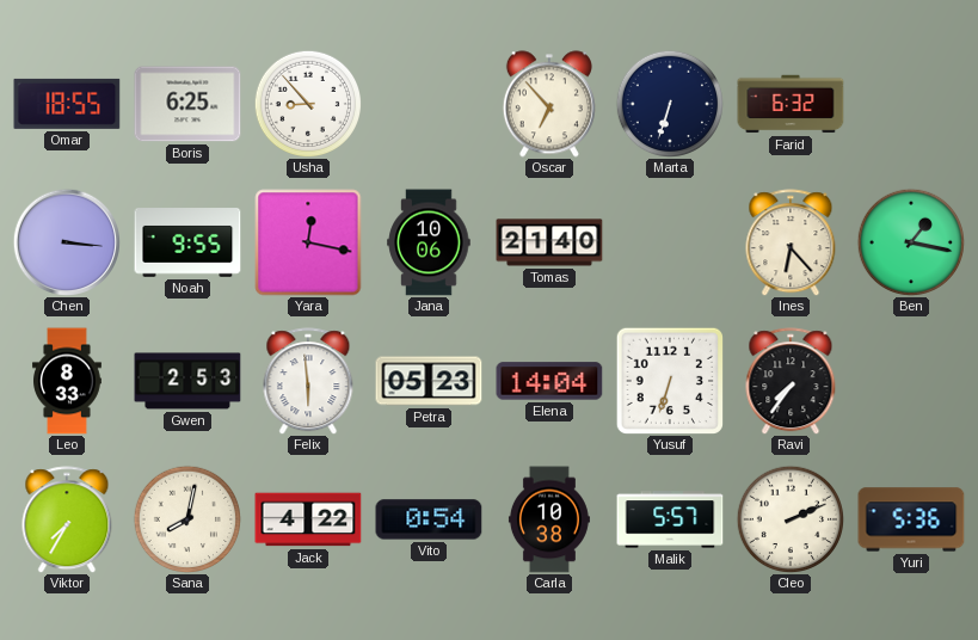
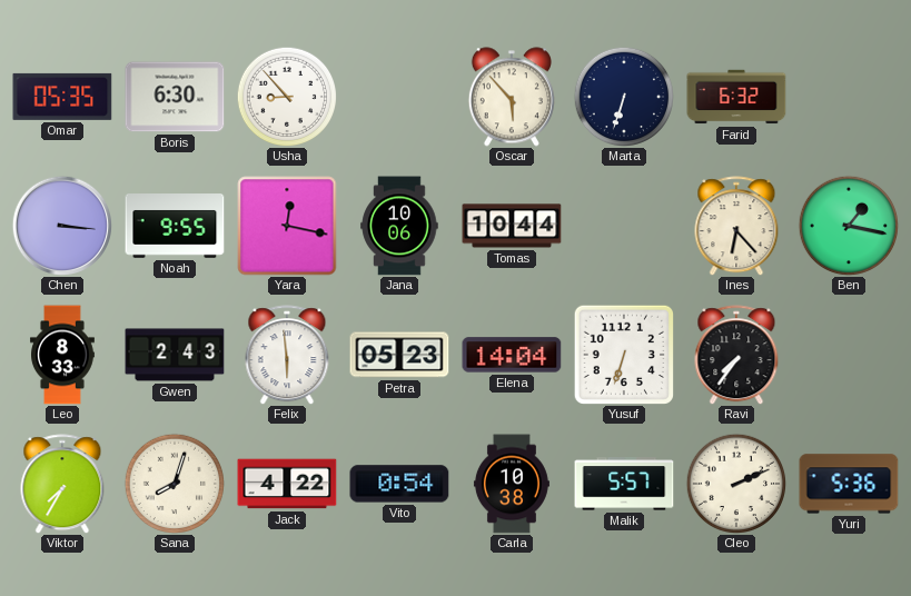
Omar: 18:55 -> 05:35
Boris: 6:25 -> 6:30
Oscar: 6:53 -> 5:53
Tomas: 21:40 -> 10:44
Gwen: 2:53 -> 2:43
Sana: 8:02 -> 8:03
